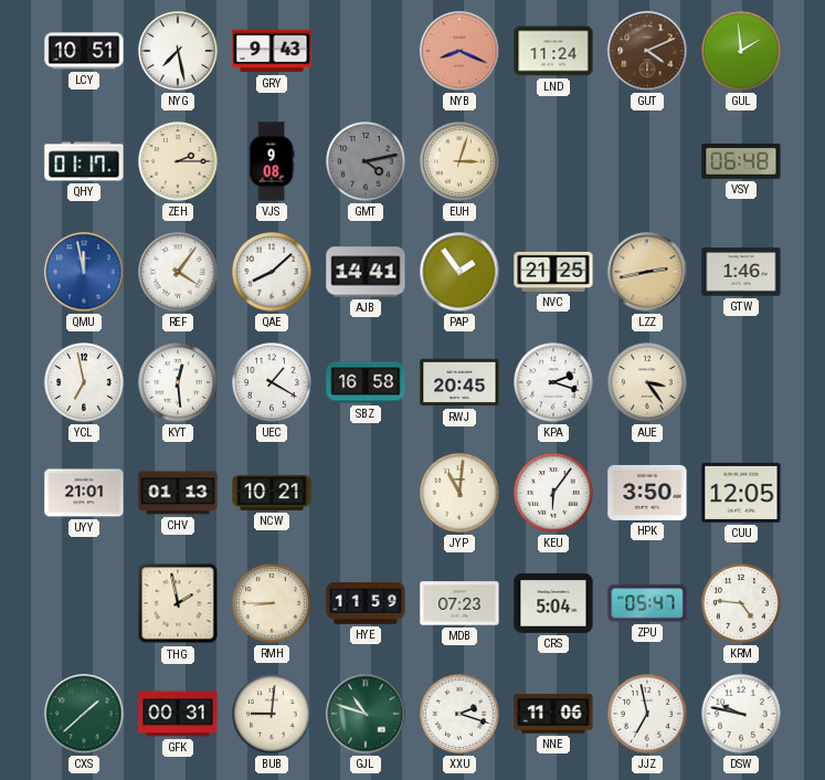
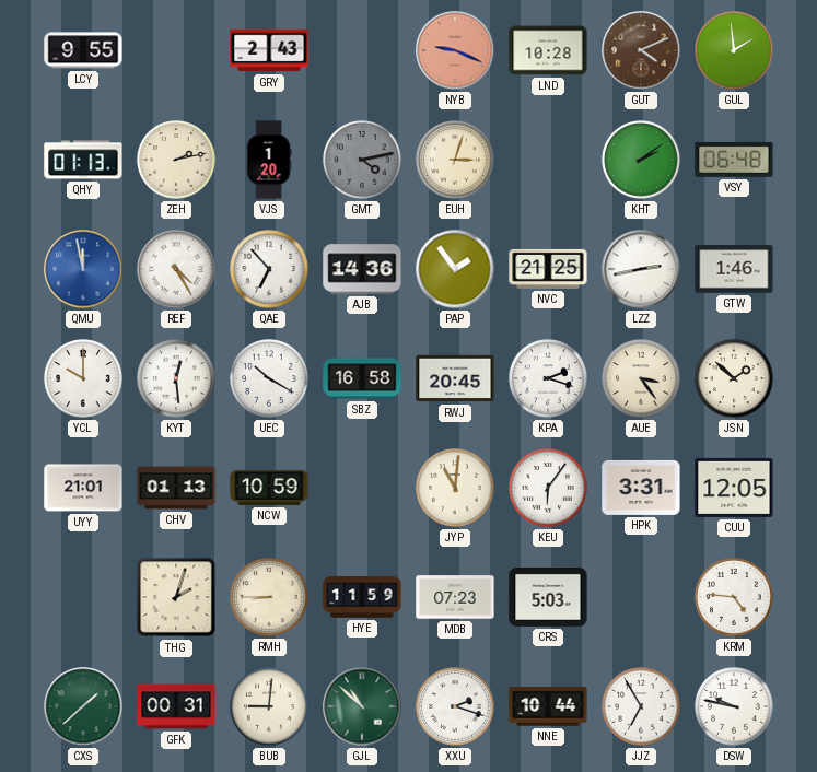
LCY: 10:51 -> 9:55
NYG: 7:28 -> none
GRY: 9:43 -> 2:43
NYB: 8:19 -> 9:19
LND: 11:24 -> 10:28
QHY: 01:17 -> 01:13
ZEH: 2:15 -> 2:13
VJS: 9:08 -> 1:20
KHT: none -> 2:09
REF: 4:06 -> 4:25
QAE: 8:08 -> 6:53
AJB: 14:41 -> 14:36
LZZ dial: champagne -> white
YCL: 6:58 -> 10:00
UEC: 1:20 -> 10:20
JSN: none -> 1:52
NCW: 10:21 -> 10:59
HPK: 3:50 -> 3:31
THG: 1:58 -> 2:03
CRS: 5:04 -> 5:03
ZPU: 05:47 -> none
GJL: 10:48 -> 10:52
NNE: 11:06 -> 10:44
JJZ: 6:58 -> 6:55
